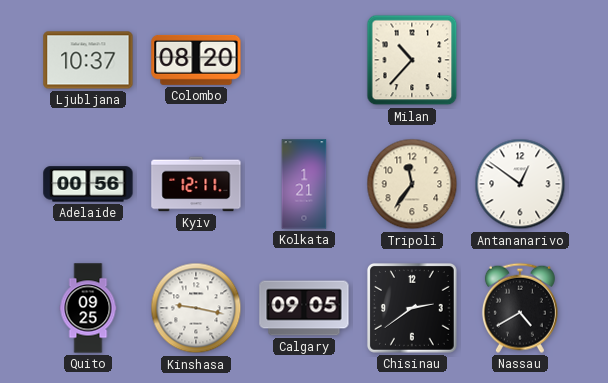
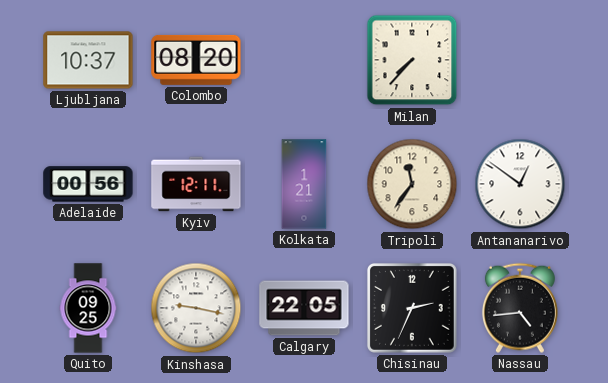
Milan: 10:37 -> 7:37
Calgary: 09:05 -> 22:05
Chisinau: 2:39 -> 2:34
Nassau: 4:40 -> 4:44
